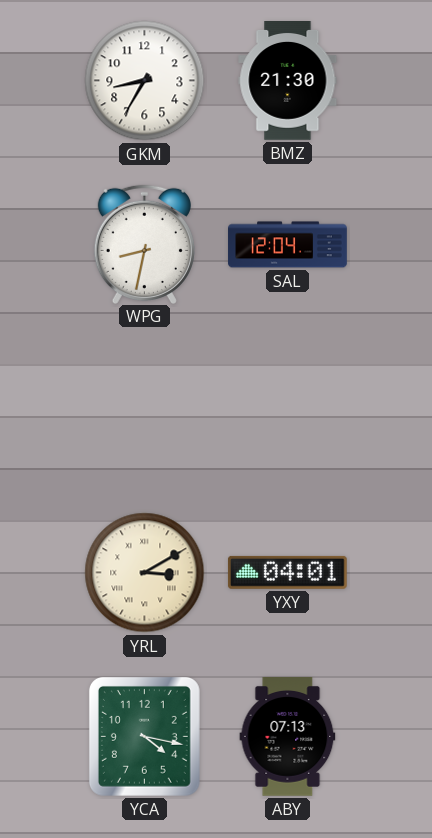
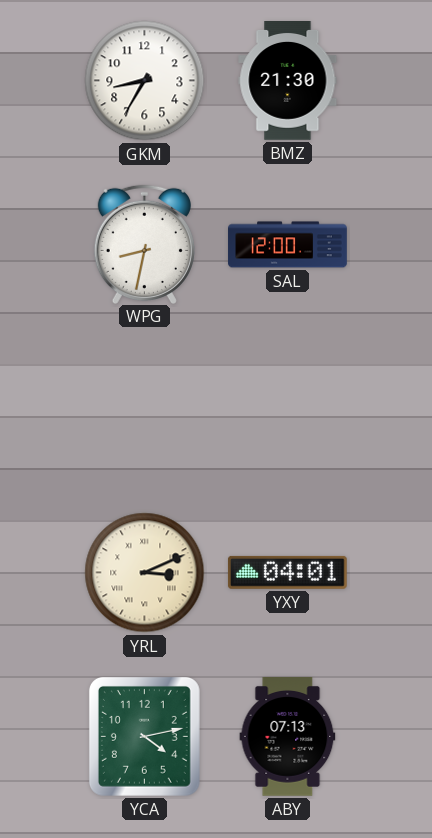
SAL: 12:04 -> 12:00
YRL: 3:10 -> 3:11
YCA: 4:17 -> 4:13
